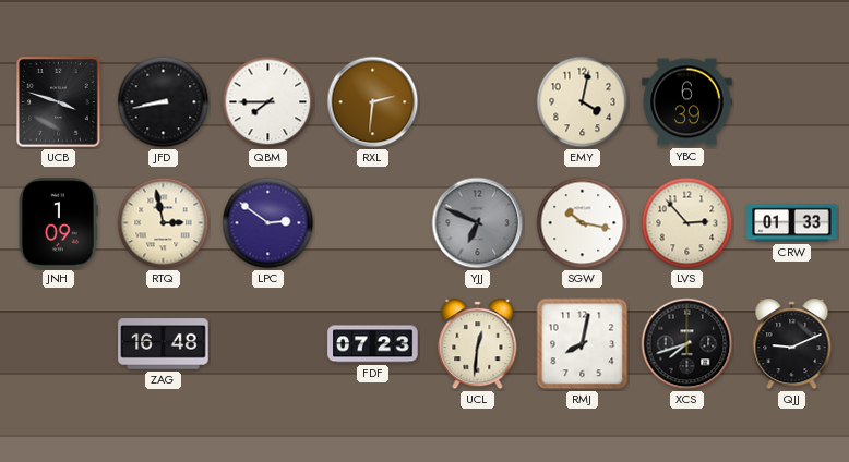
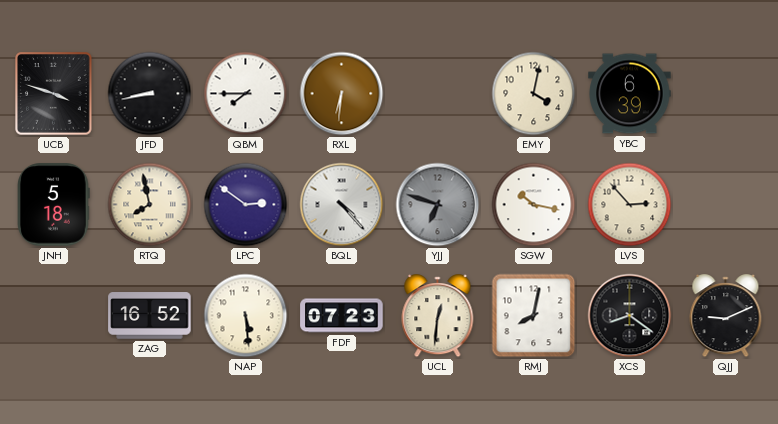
RXL: 2:31 -> 6:31
JNH: 1:09 -> 5:18
RTQ: 2:58 -> 7:58
BQL: none -> 4:23
YJJ: 6:49 -> 6:48
CRW: 01:33 -> none
ZAG: 16:48 -> 16:52
NAP: none -> 5:29
XCS: 7:42 -> 8:21
